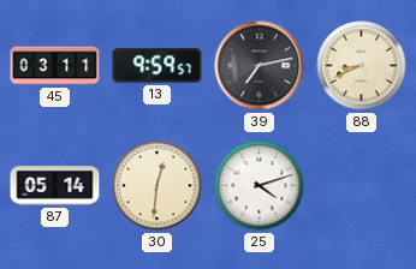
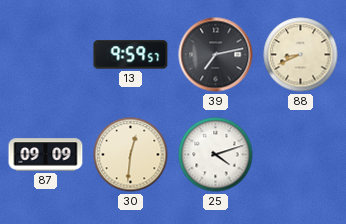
45: 03:11 -> none
87: 05:14 -> 09:09
